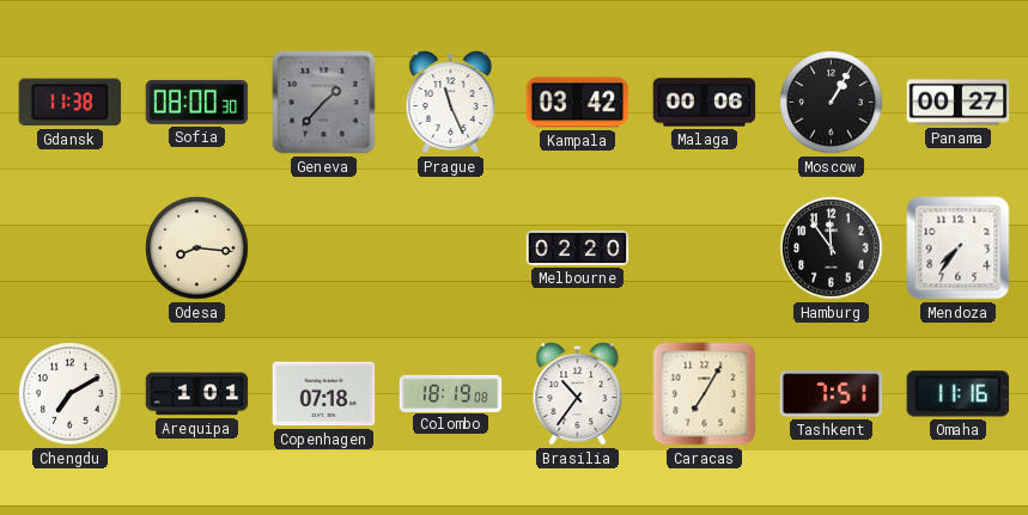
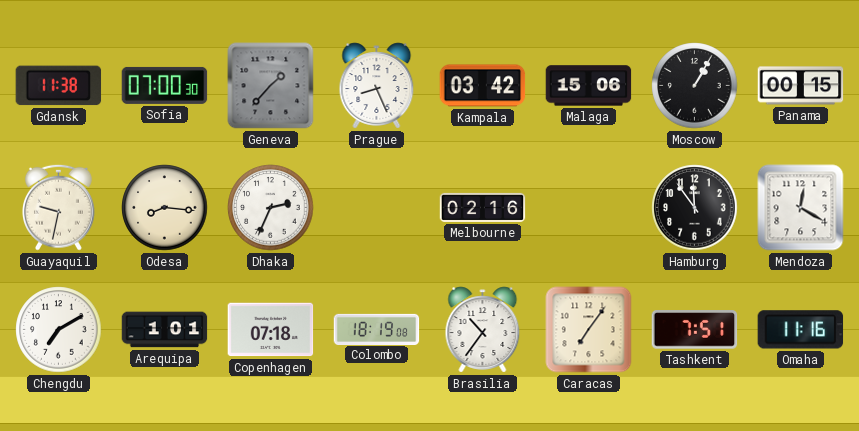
Sofia: 08:00 -> 07:00
Prague: 11:26 -> 8:26
Malaga: 00:06 -> 15:06
Panama: 00:27 -> 00:15
Guayaquil: none -> 9:32
Dhaka: none -> 2:34
Melbourne: 02:20 -> 02:16
Mendoza: 7:36 -> 12:20
Caracas: 7:05 -> 7:06
